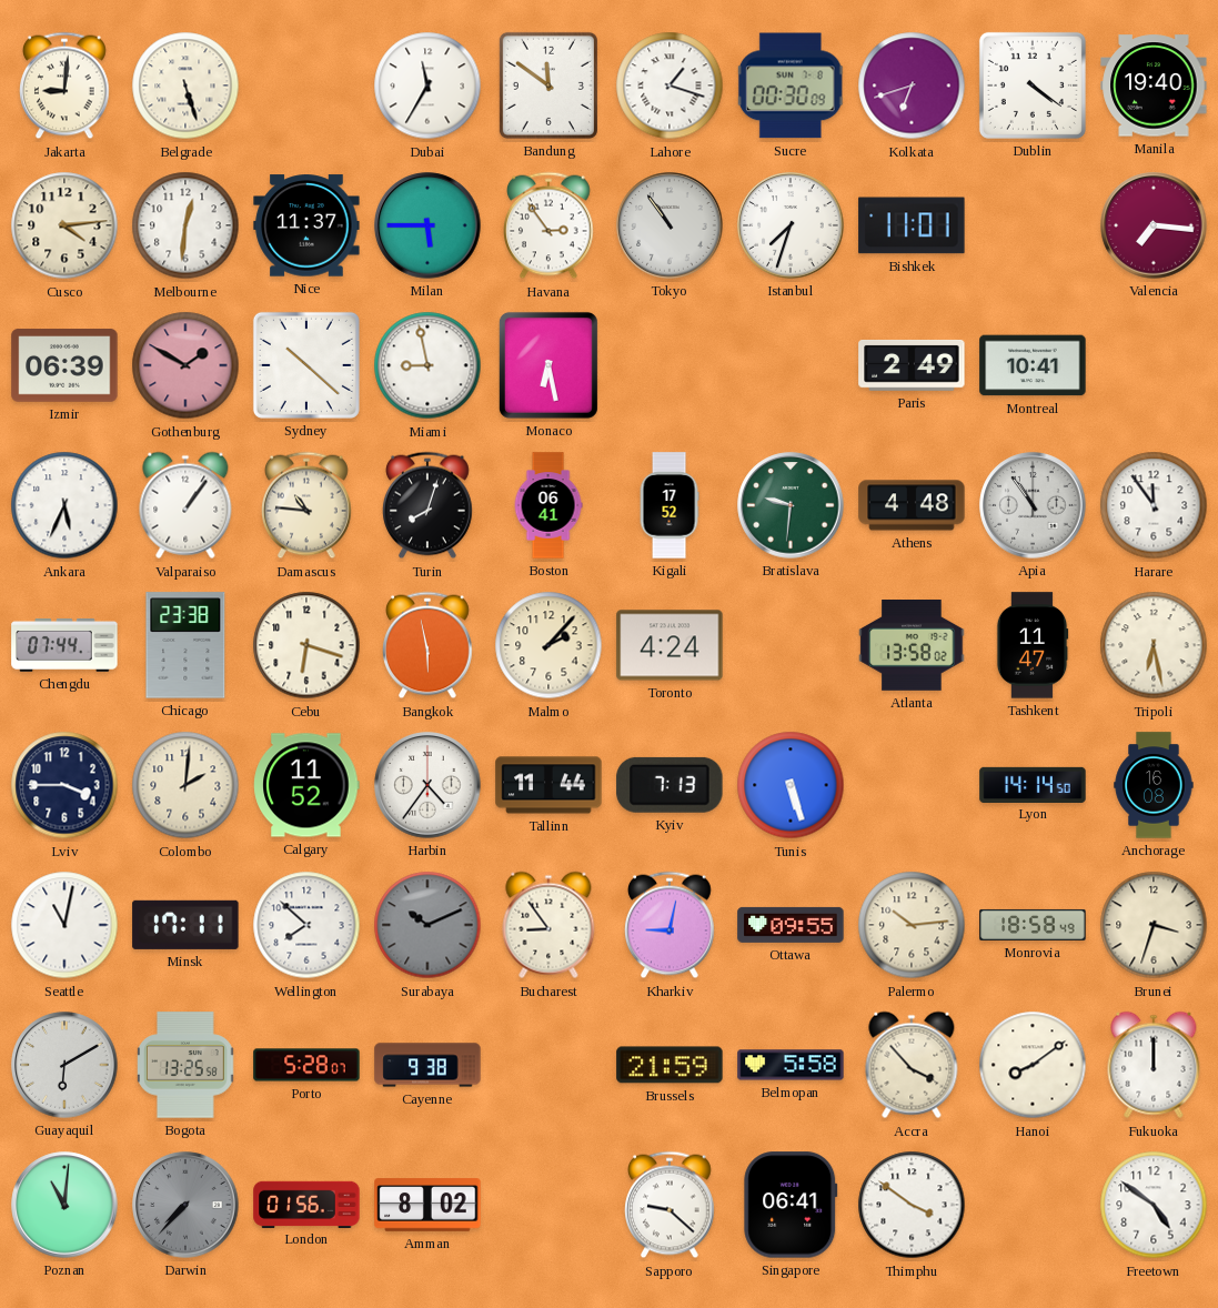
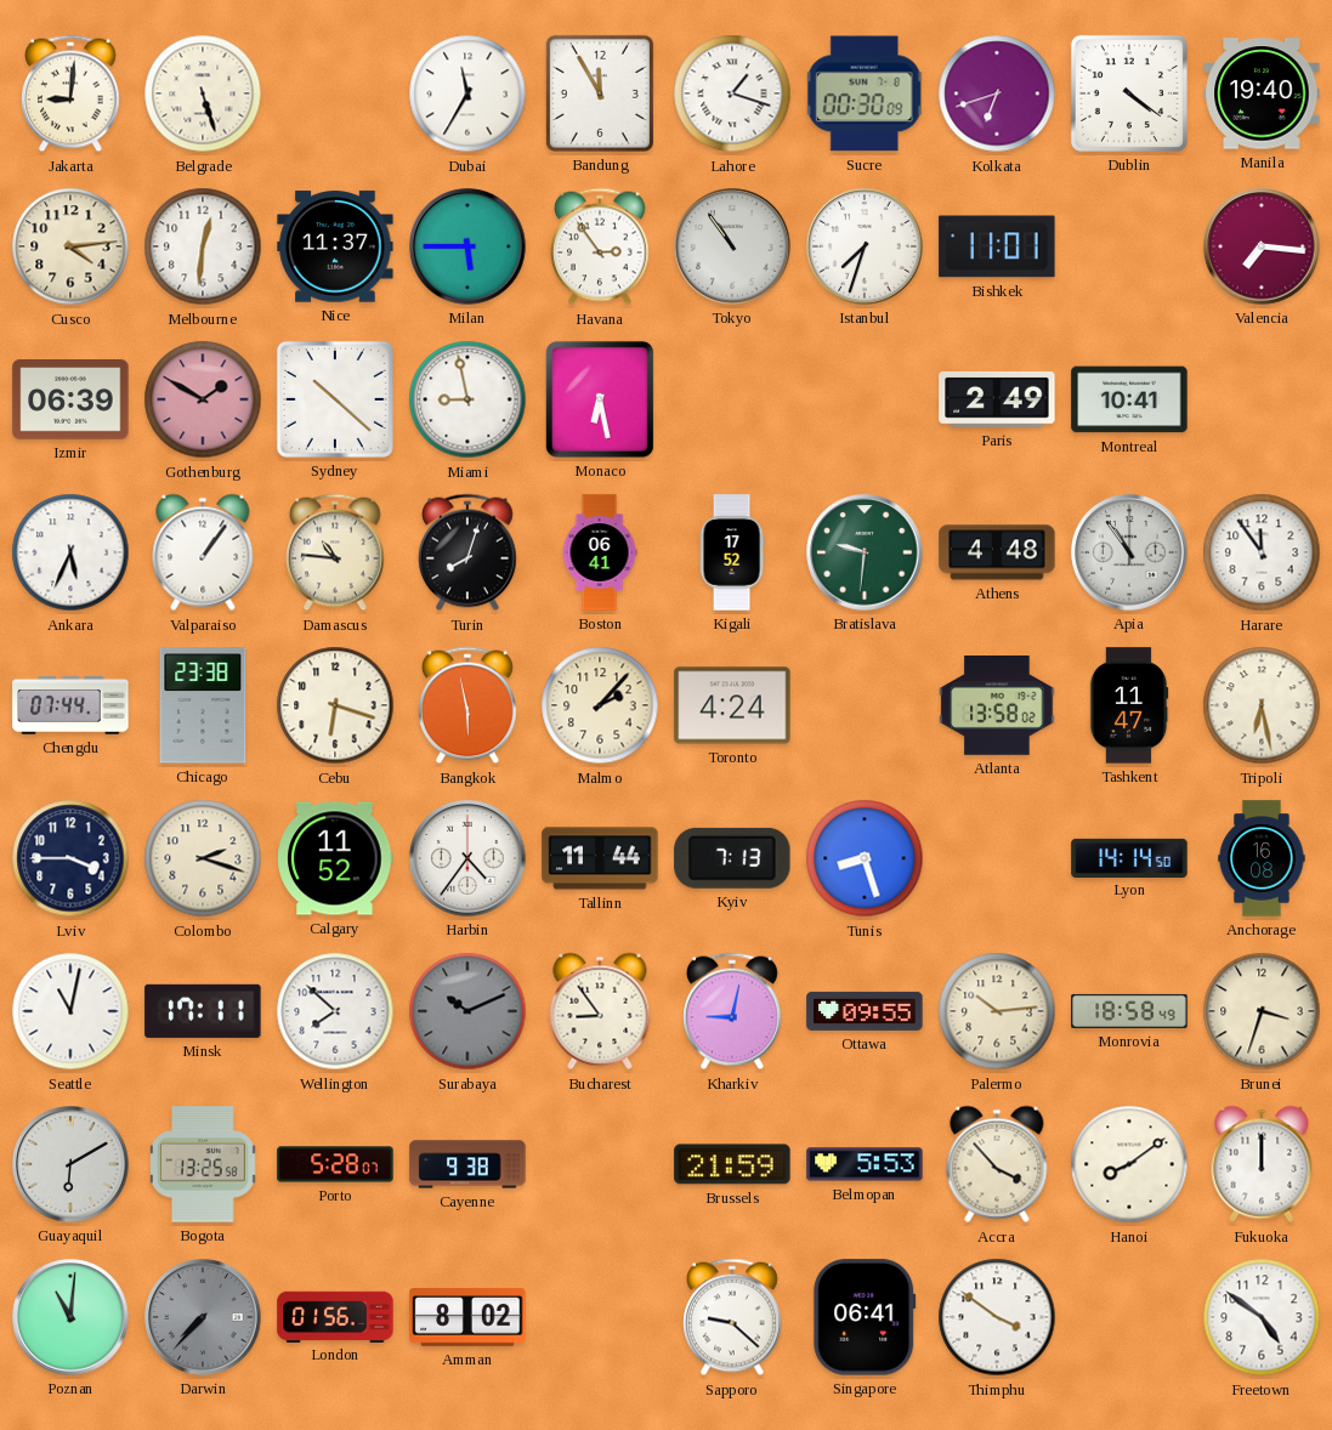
Bandung: 11:51 -> 11:55
Colombo: 2:01 -> 2:18
Tunis: 5:27 -> 8:27
Belmopan: 5:58 -> 5:53
